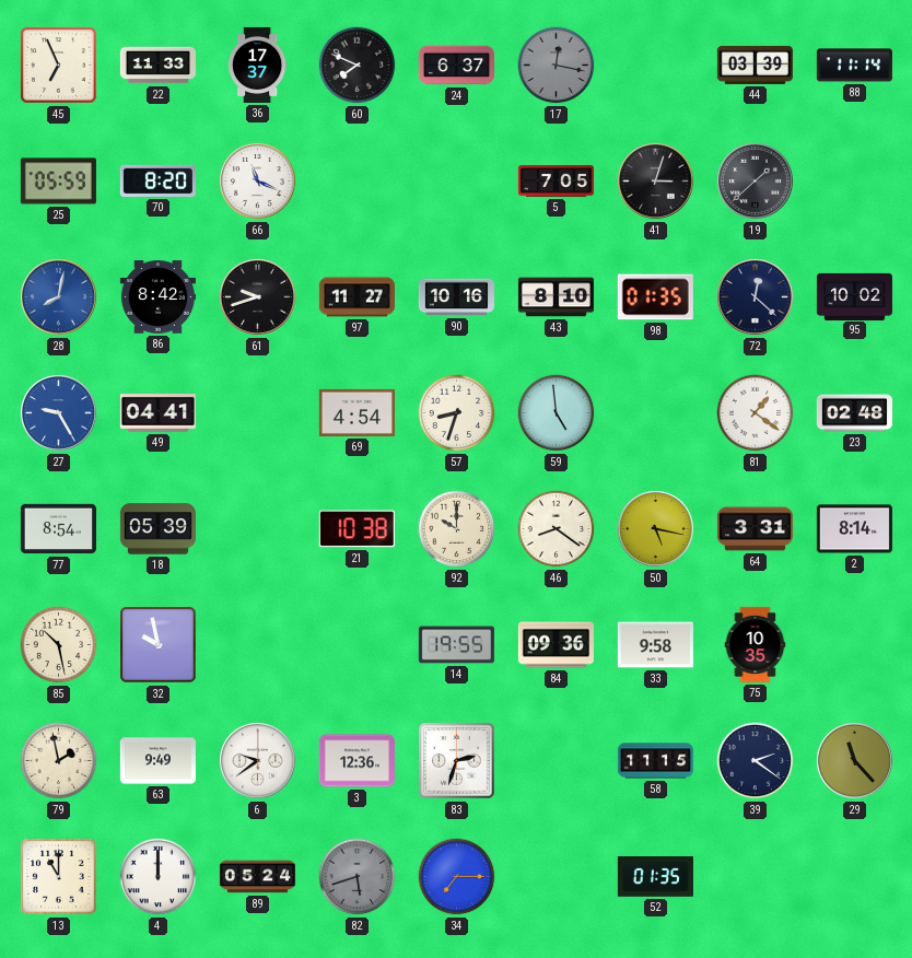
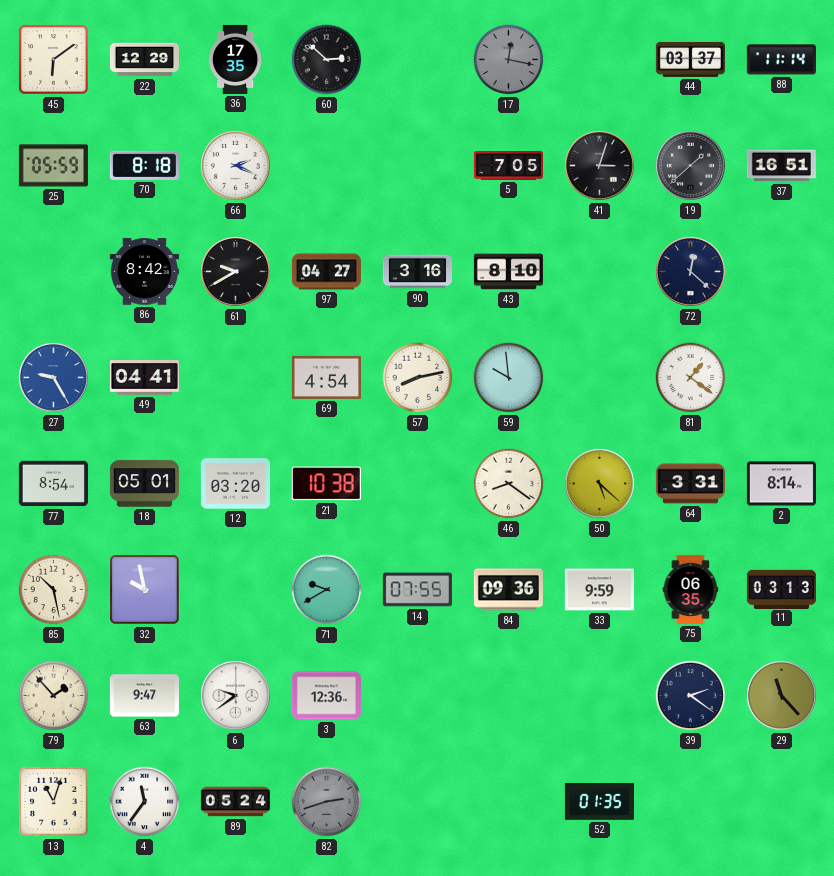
45: 6:56 -> 6:09
22: 11:33 -> 12:29
36: 17:37 -> 17:35
60: 7:49 -> 2:52
24: 6:37 -> none
44: 03:39 -> 03:37
70: 8:20 -> 8:18
66: 11:19 -> 2:19
37: none -> 16:51
28: 8:02 -> none
61: 9:42 -> 9:40
97: 11:27 -> 04:27
90: 10:16 -> 3:16
98: 01:35 -> none
95: 10:02 -> none
57: 8:33 -> 8:13
59: 4:59 -> 9:59
23: 02:48 -> none
18: 05:39 -> 05:01
12: none -> 03:20
92: 10:00 -> none
50: 5:17 -> 5:22
71: none -> 9:40
14: 19:55 -> 07:55
33: 9:58 -> 9:59
75: 10:35 -> 06:35
11: none -> 03:13
79: 1:58 -> 1:53
63: 9:49 -> 9:47
83: 2:33 -> none
58: 11:15 -> none
13: 11:00 -> 11:03
4: 12:00 -> 11:36
82: 5:42 -> 2:42
34: 7:15 -> none
